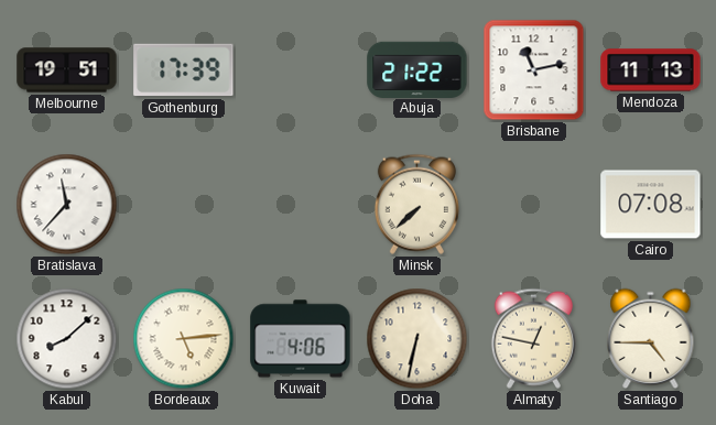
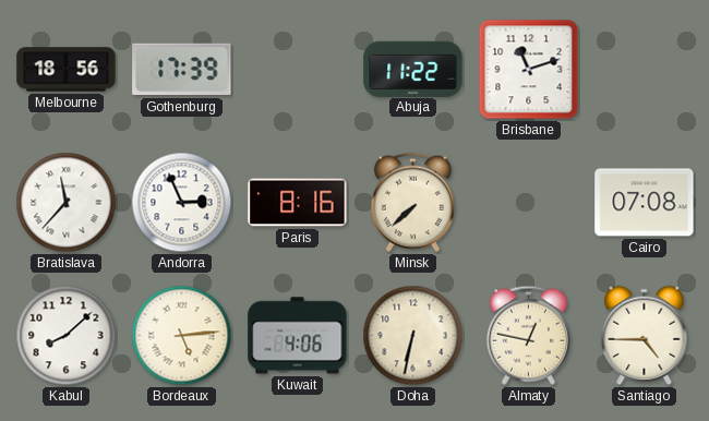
Melbourne: 19:51 -> 18:56
Abuja: 21:22 -> 11:22
Brisbane: 11:13 -> 11:12
Mendoza: 11:13 -> none
Andorra: none -> 2:56
Paris: none -> 8:16
